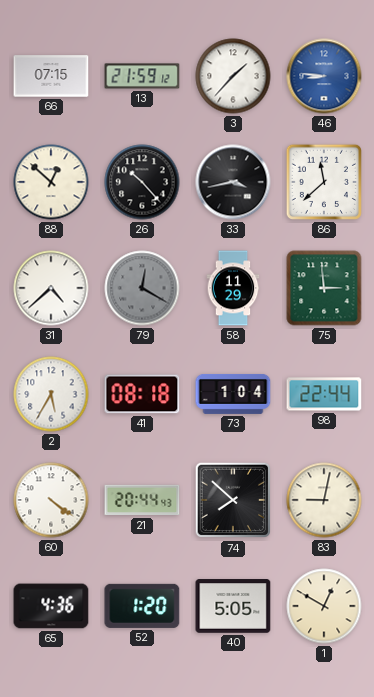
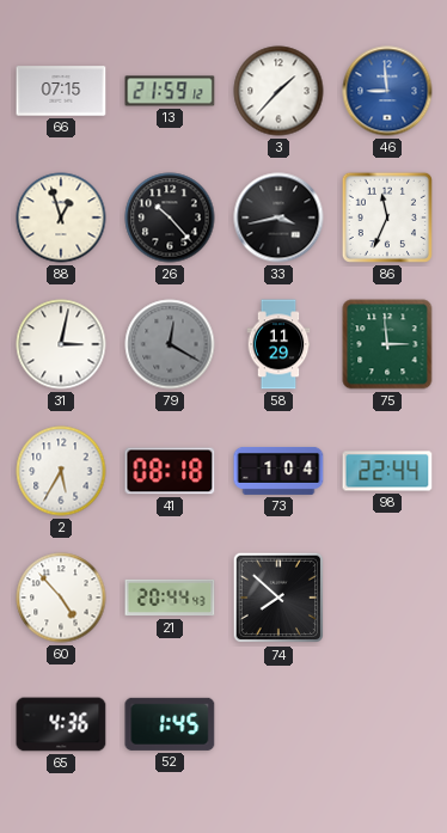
46: 8:46 -> 8:59
88: 12:52 -> 12:57
86: 11:38 -> 11:34
31: 4:38 -> 3:02
60: 4:21 -> 4:53
83: 9:02 -> none
52: 1:20 -> 1:45
40: 5:05 -> none
1: 12:50 -> none
